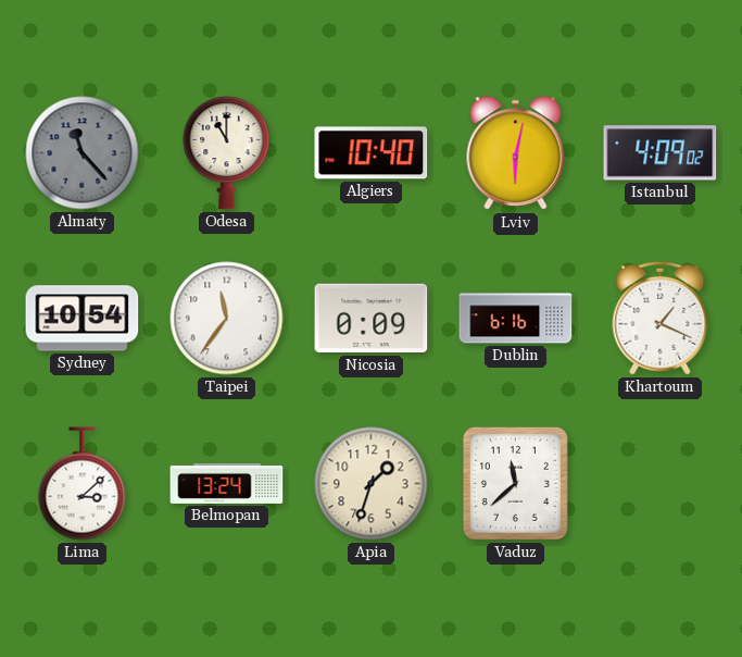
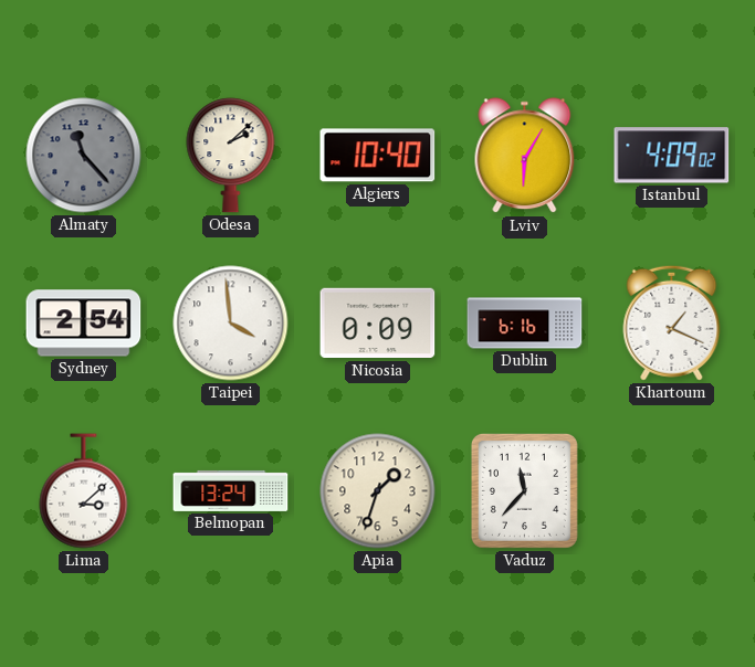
Odesa: 11:00 -> 2:08
Lviv: 6:02 -> 6:05
Sydney: 10:54 -> 2:54
Taipei: 11:36 -> 3:59
Vaduz: 11:38 -> 11:37
